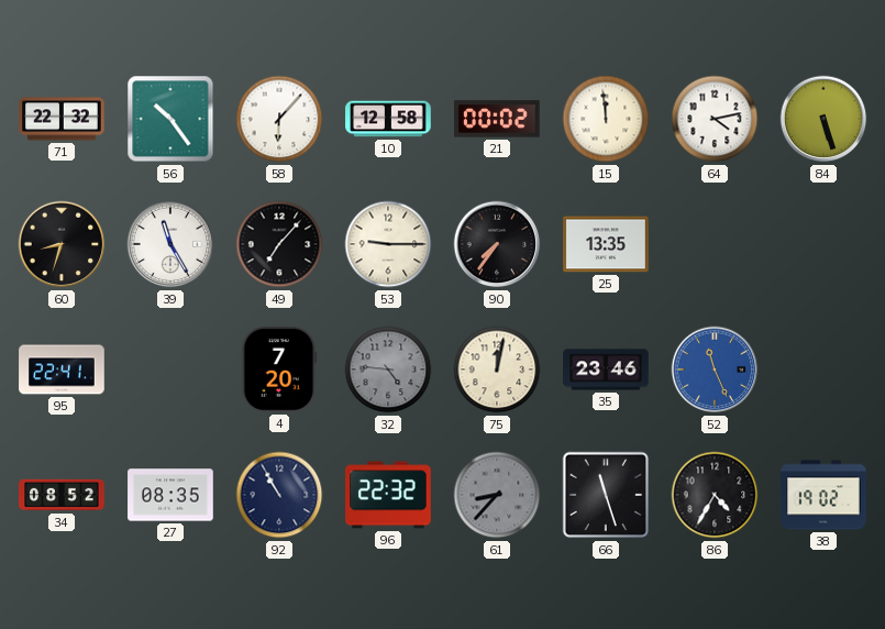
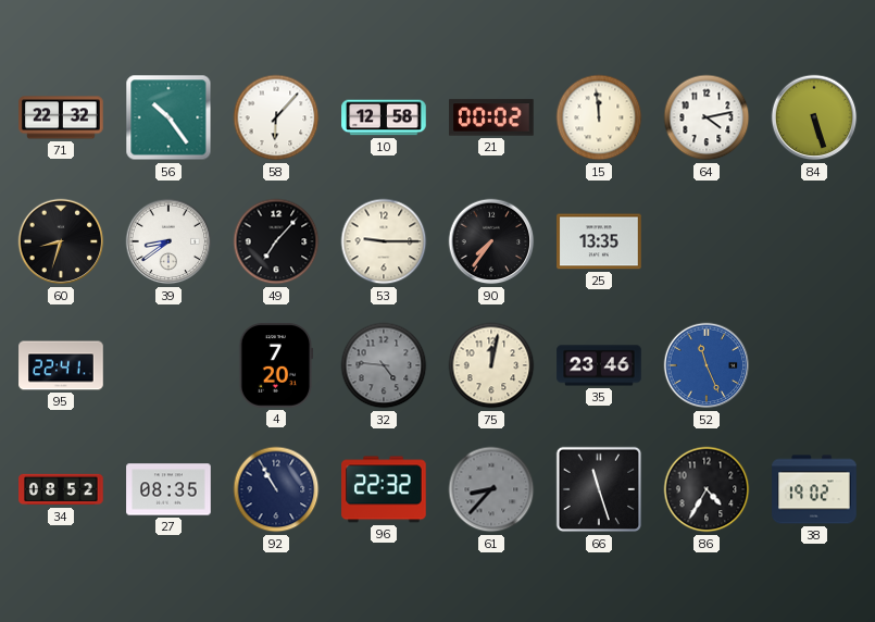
39: 11:25 -> 8:39
